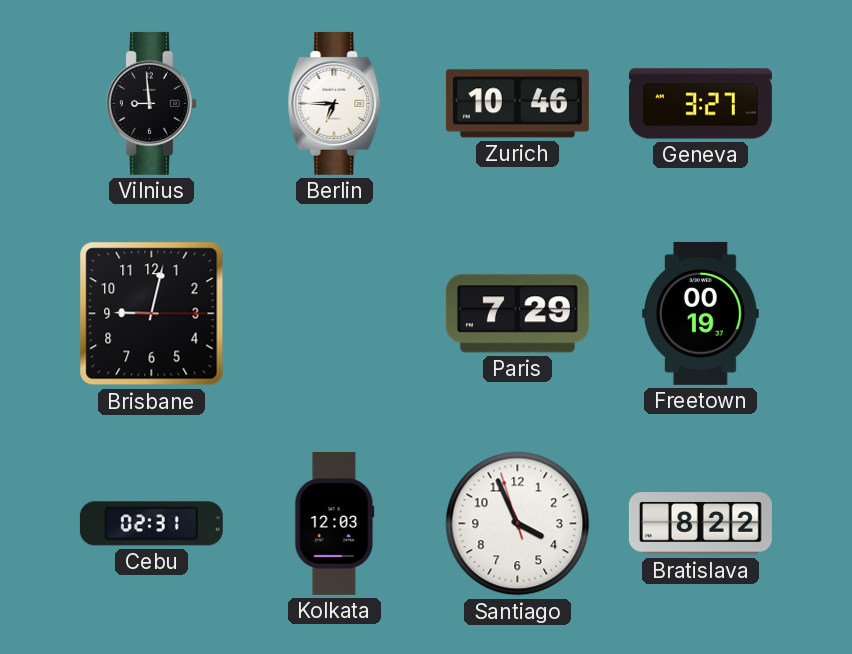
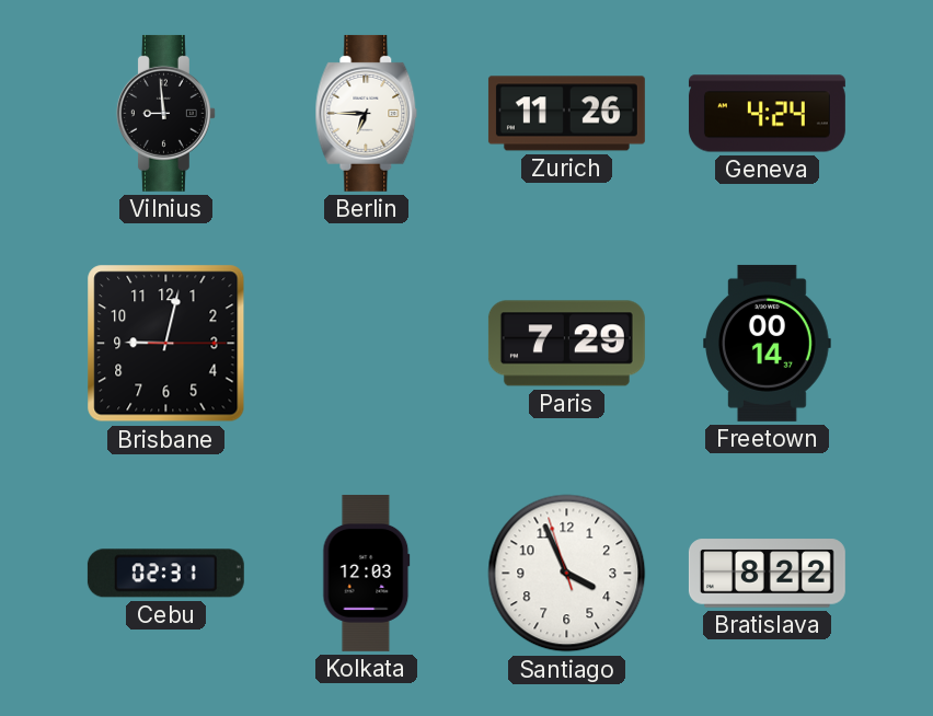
Zurich: 10:46 -> 11:26
Geneva: 3:27 -> 4:24
Freetown: 00:19 -> 00:14
